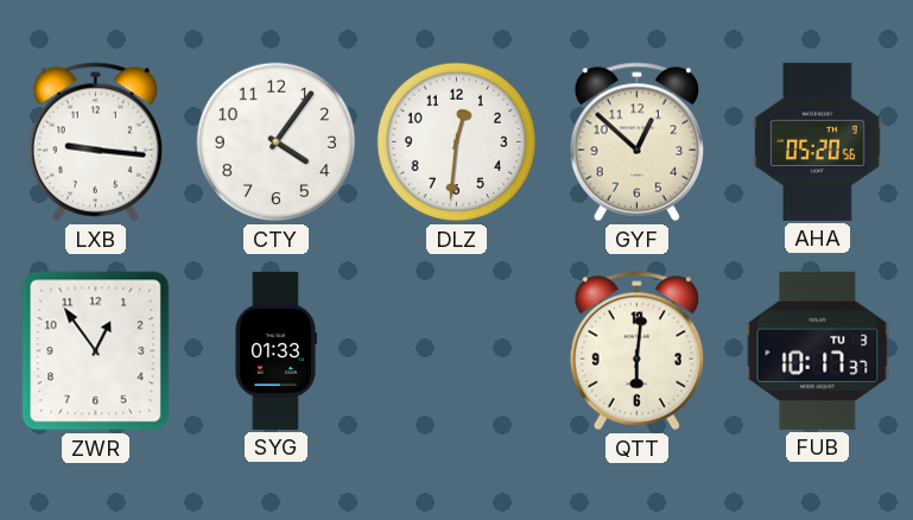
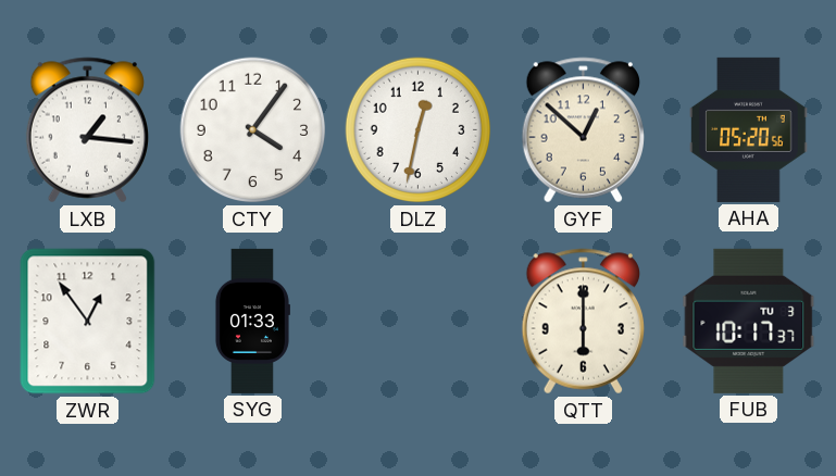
LXB: 9:16 -> 1:16
DLZ: 12:31 -> 12:32
QTT: 6:01 -> 6:00
